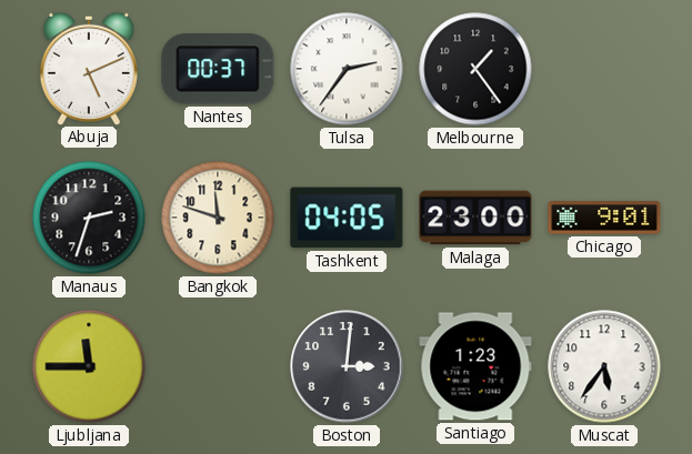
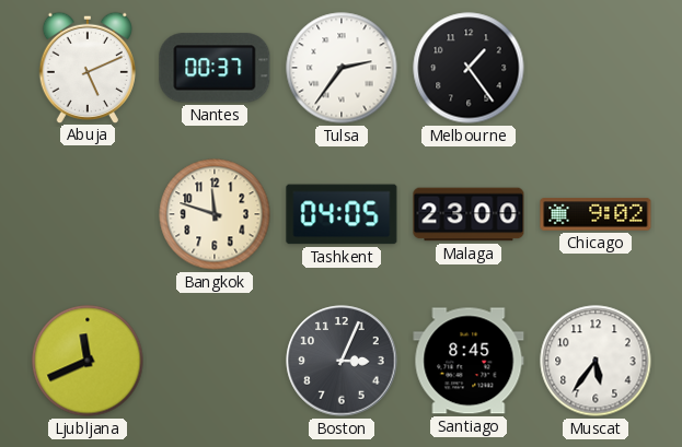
Manaus: 2:33 -> none
Chicago: 9:01 -> 9:02
Ljubljana: 11:45 -> 11:41
Boston: 3:01 -> 3:04
Santiago: 1:23 -> 8:45
